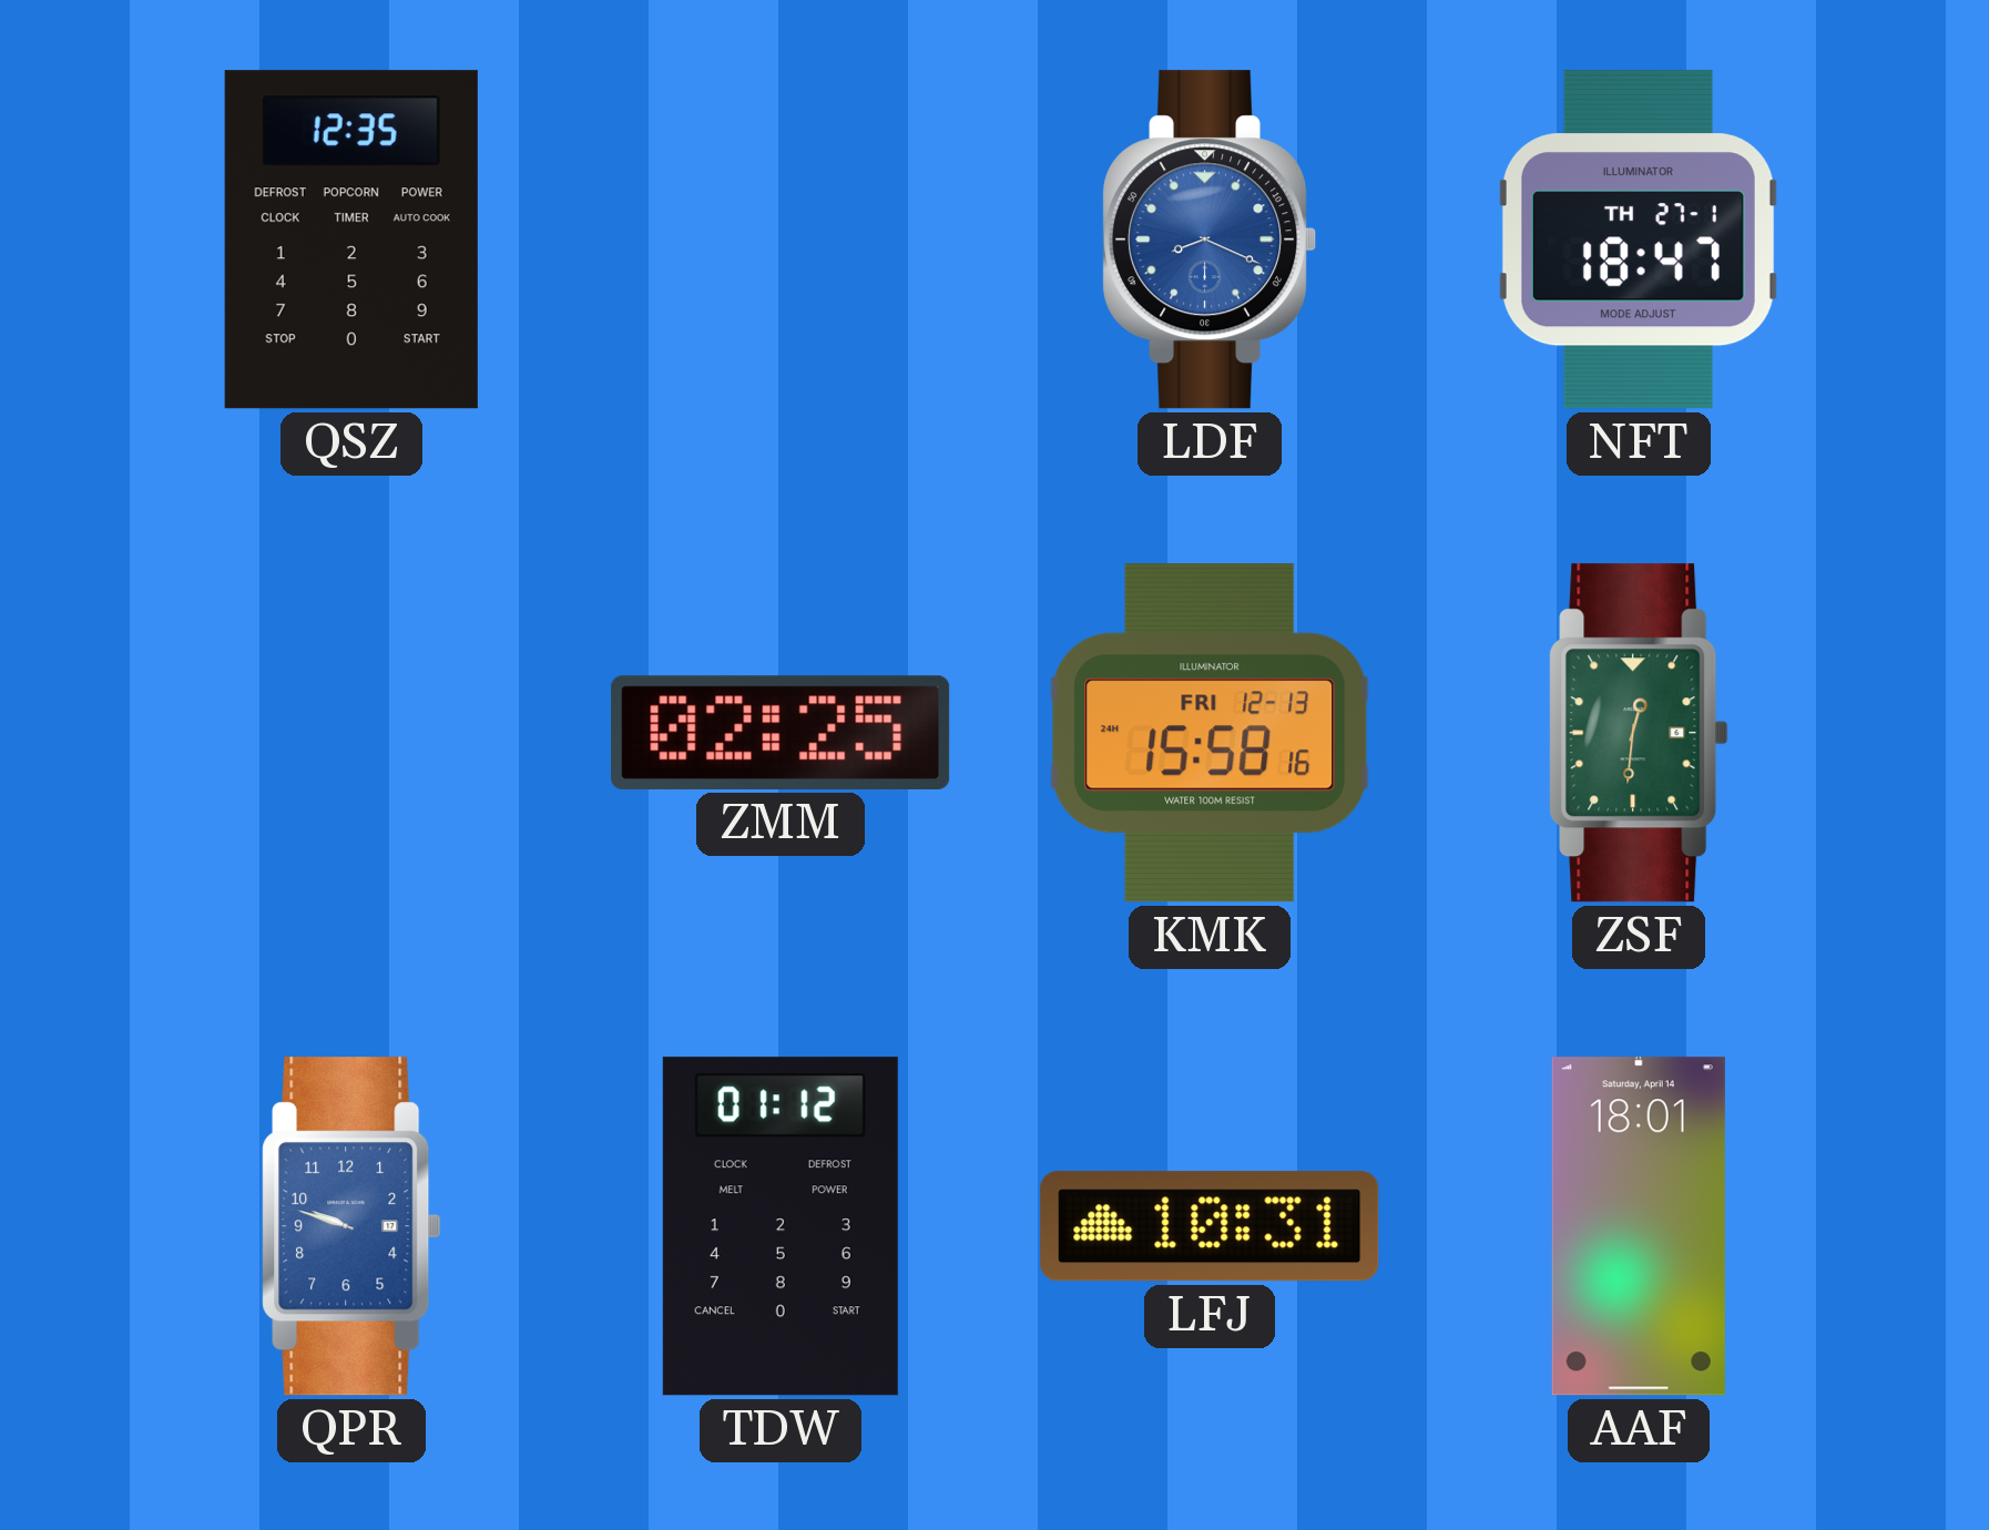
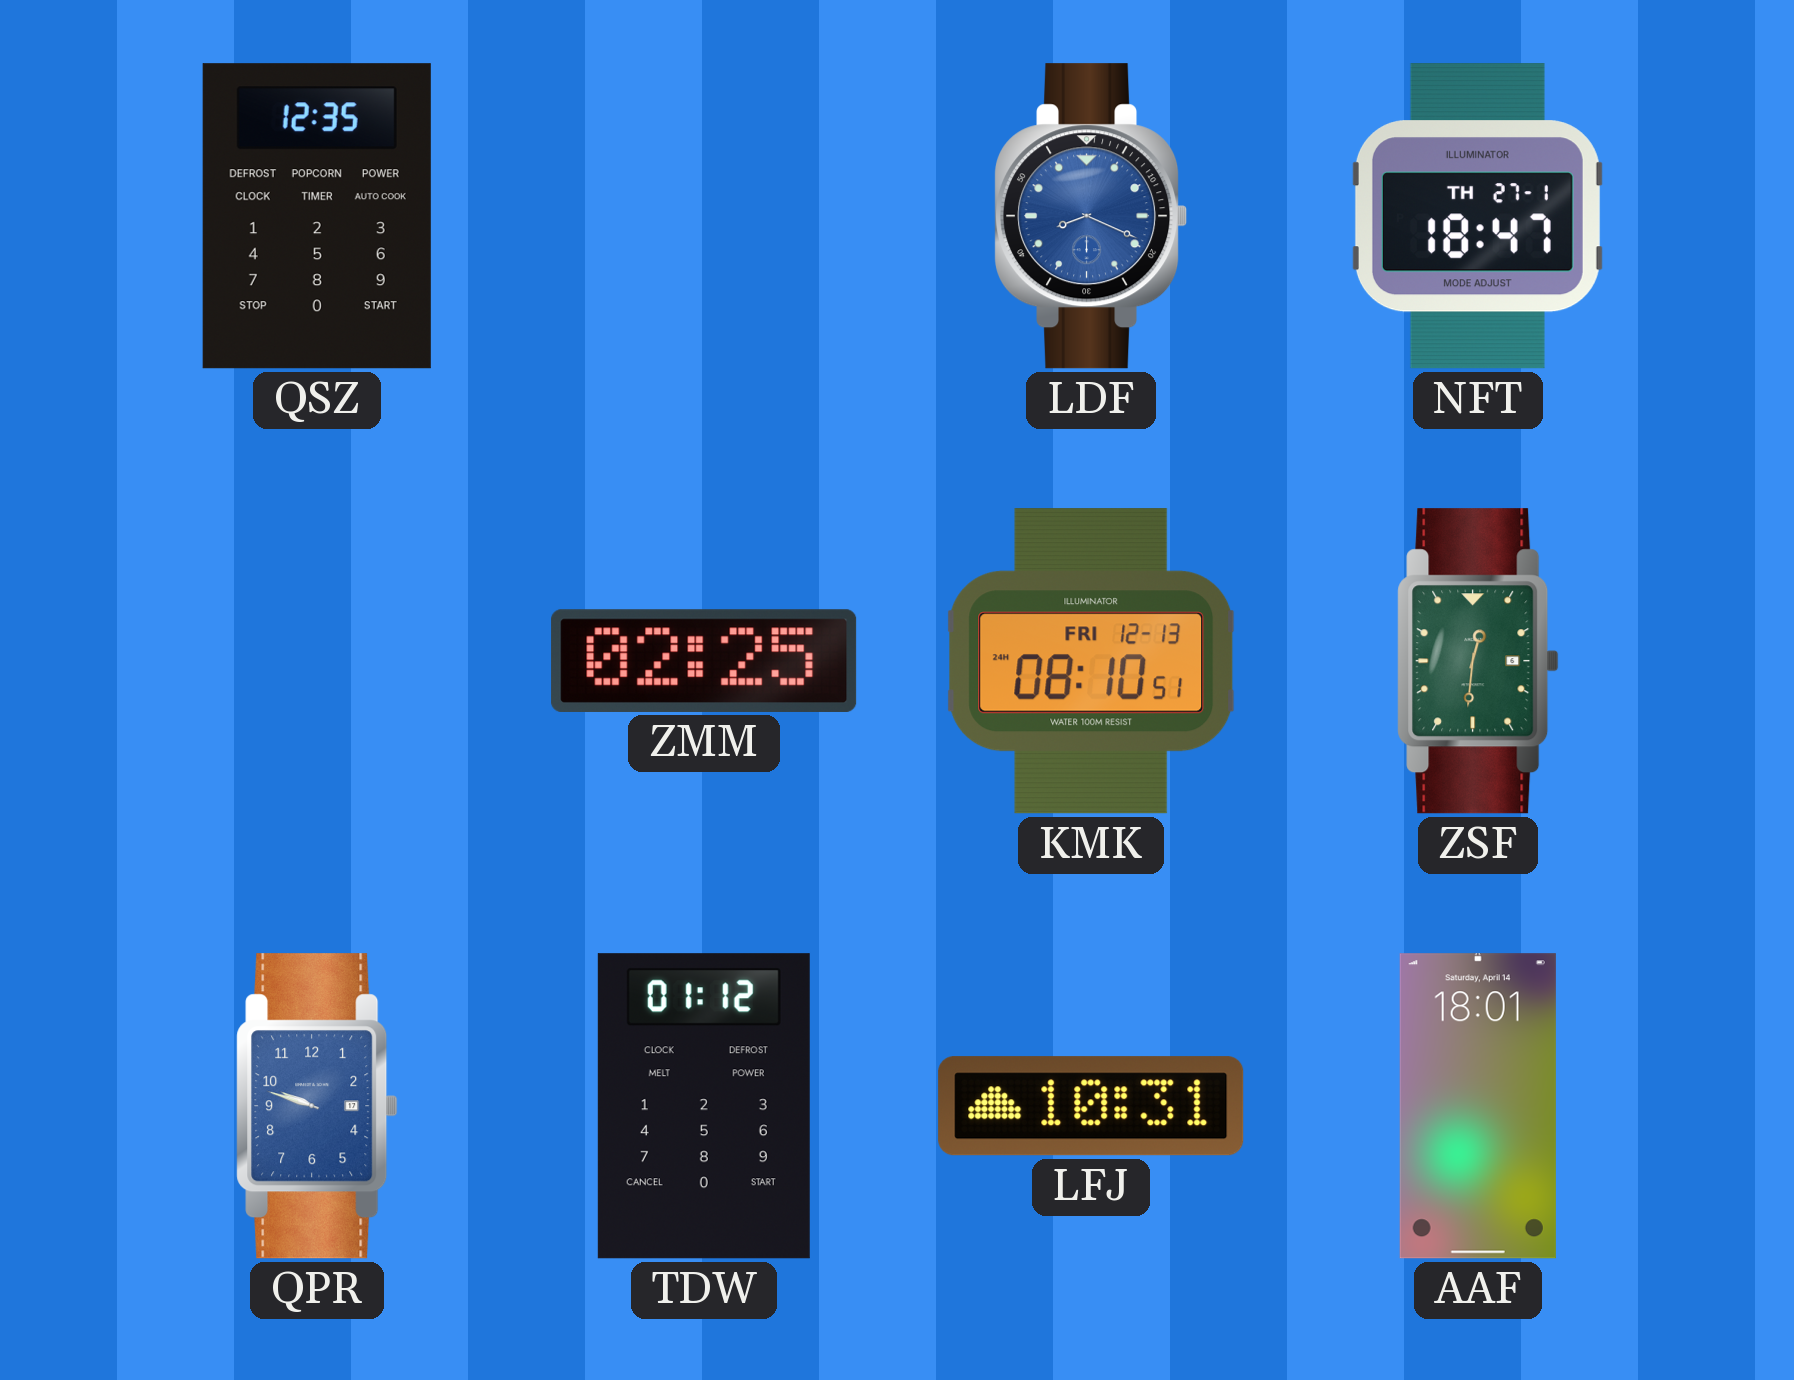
KMK: 15:58 -> 08:10
